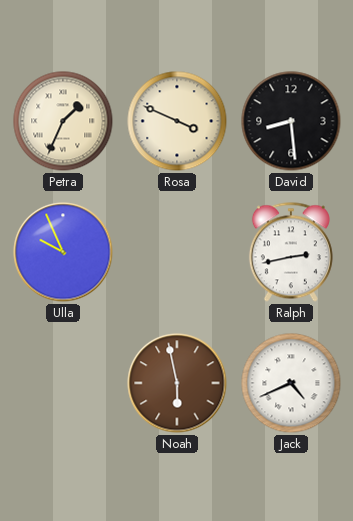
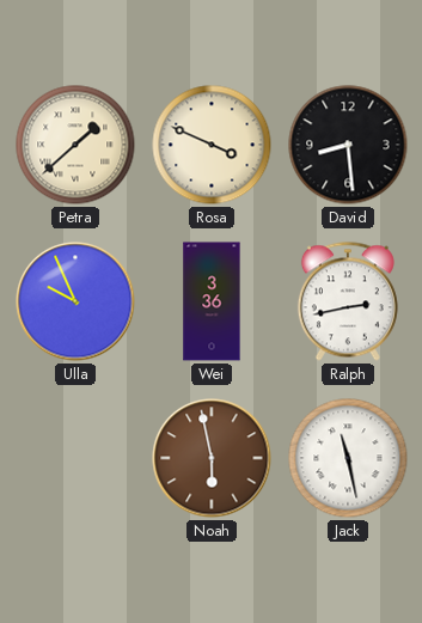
Petra: 1:34 -> 1:38
Wei: none -> 3:36
Jack: 4:41 -> 11:28
